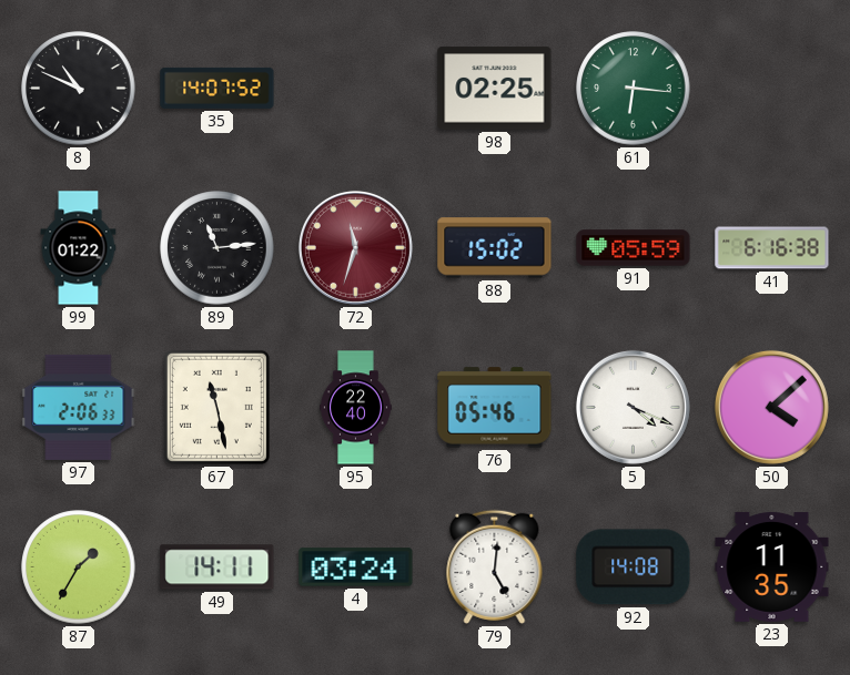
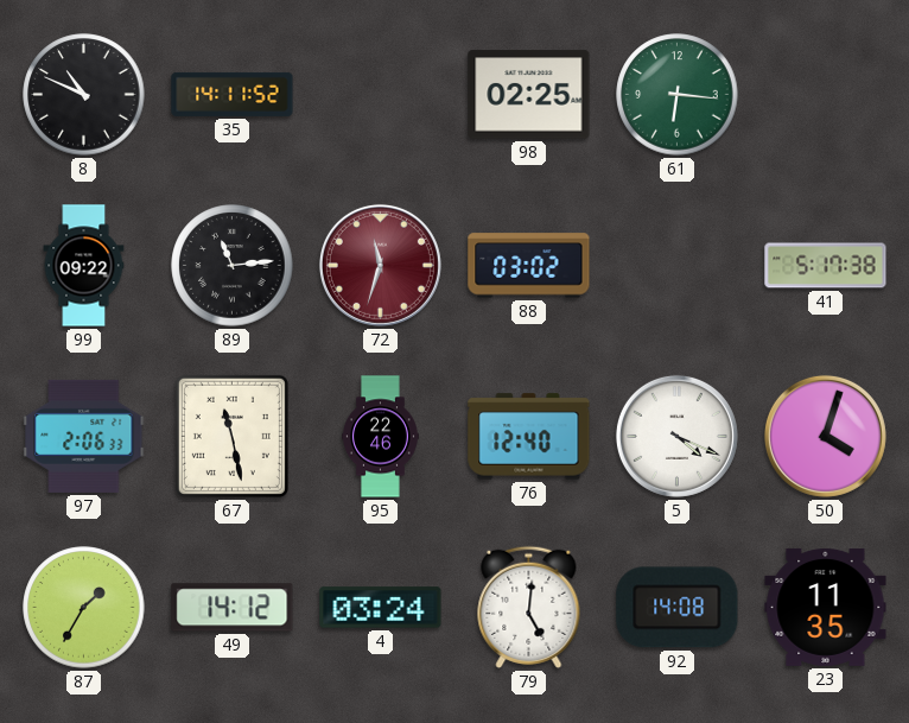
35: 14:07 -> 14:11
99: 01:22 -> 09:22
88: 15:02 -> 03:02
91: 05:59 -> none
41: 6:16 -> 5:17
95: 22:40 -> 22:46
76: 05:46 -> 12:40
50: 4:08 -> 4:03
49: 14:11 -> 14:12
